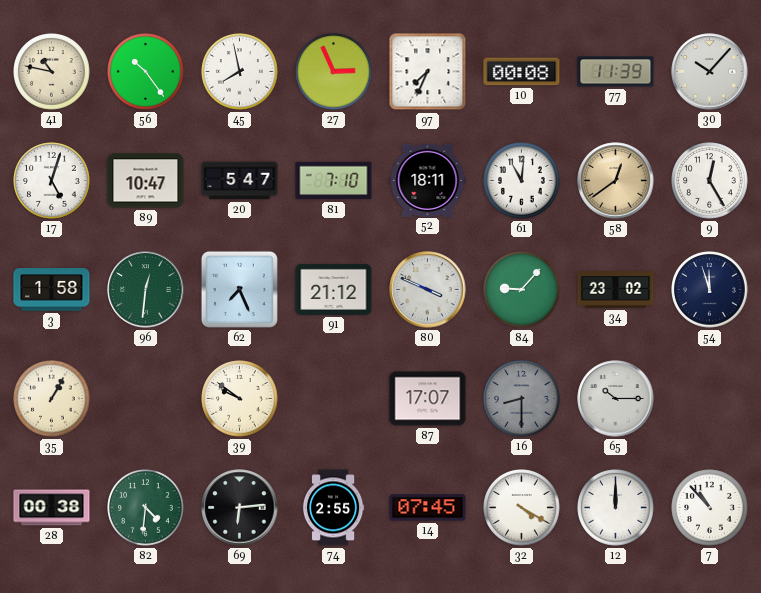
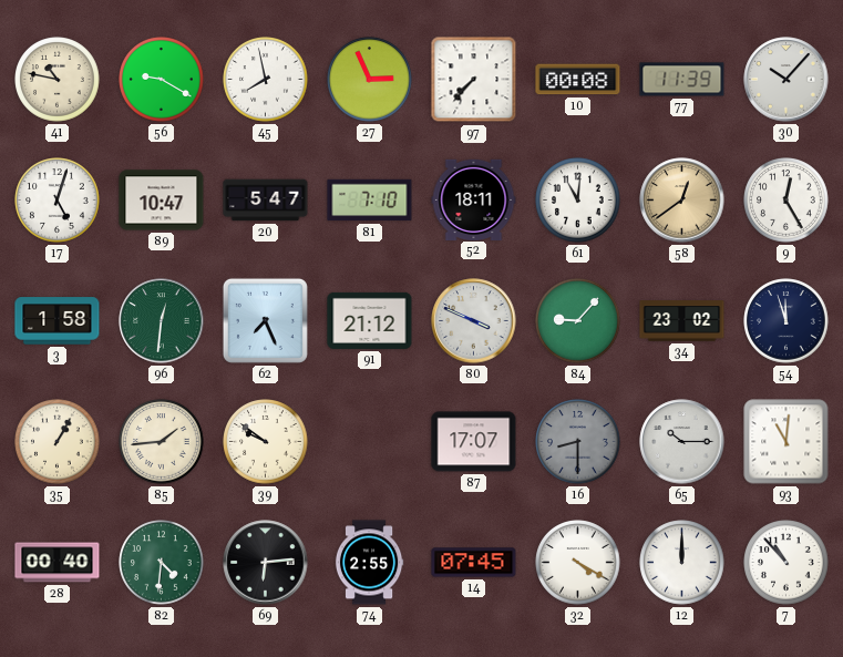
56: 10:24 -> 9:20
97: 7:34 -> 7:37
85: none -> 1:44
93: none -> 11:01
28: 00:38 -> 00:40
